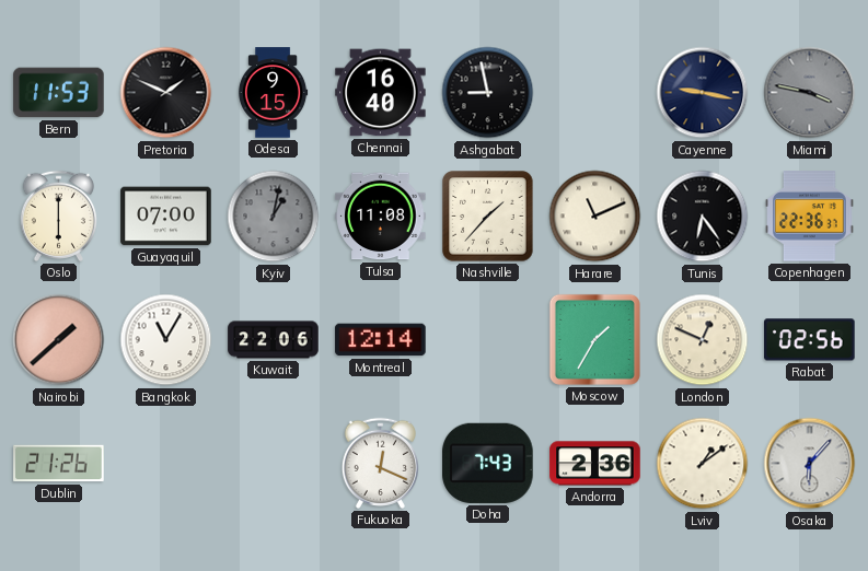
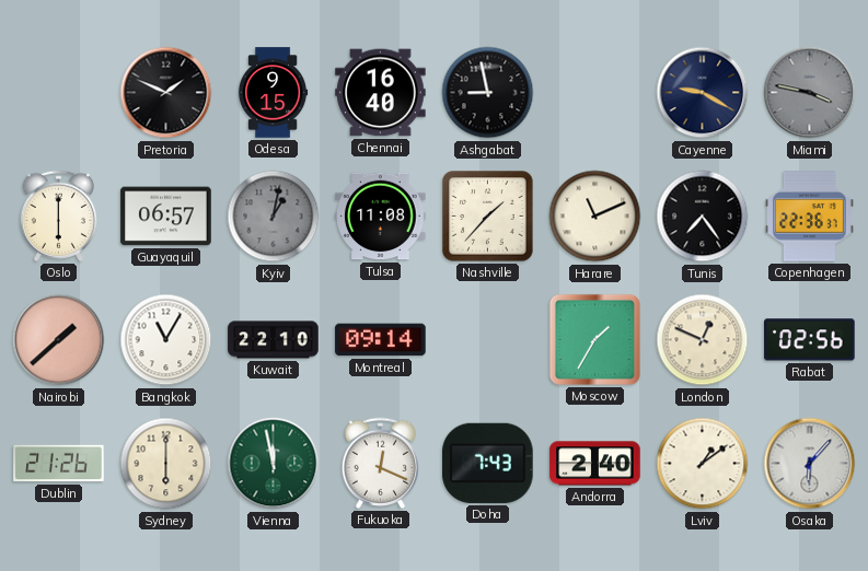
Bern: 11:53 -> none
Cayenne: 9:17 -> 9:20
Guayaquil: 07:00 -> 06:57
Tunis: 6:24 -> 7:24
Kuwait: 22:06 -> 22:10
Montreal: 12:14 -> 09:14
Sydney: none -> 6:00
Vienna: none -> 11:58
Andorra: 2:36 -> 2:40
